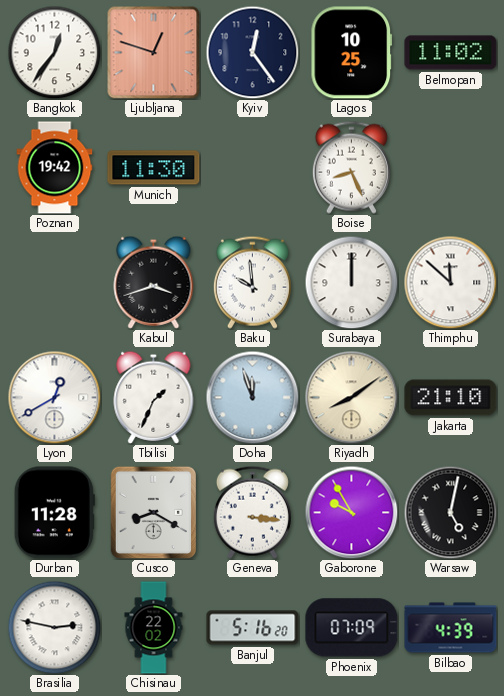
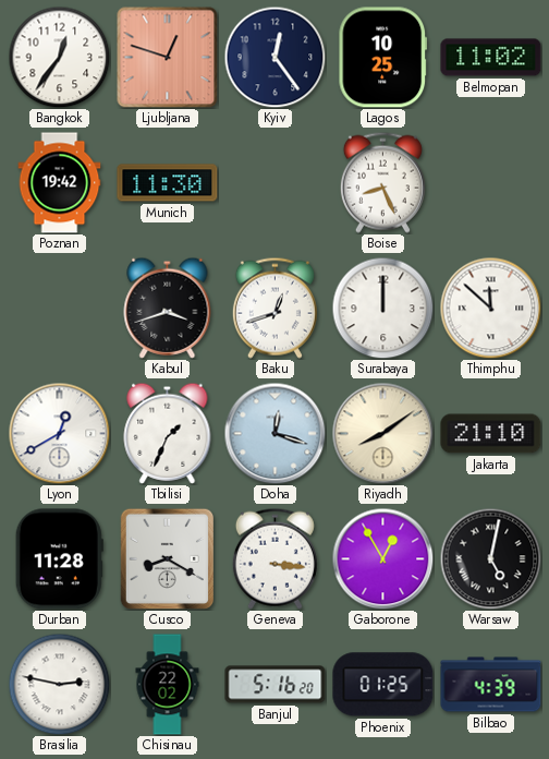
Baku: 9:59 -> 12:42
Doha: 11:57 -> 12:18
Gaborone: 9:55 -> 12:55
Phoenix: 07:09 -> 01:25
